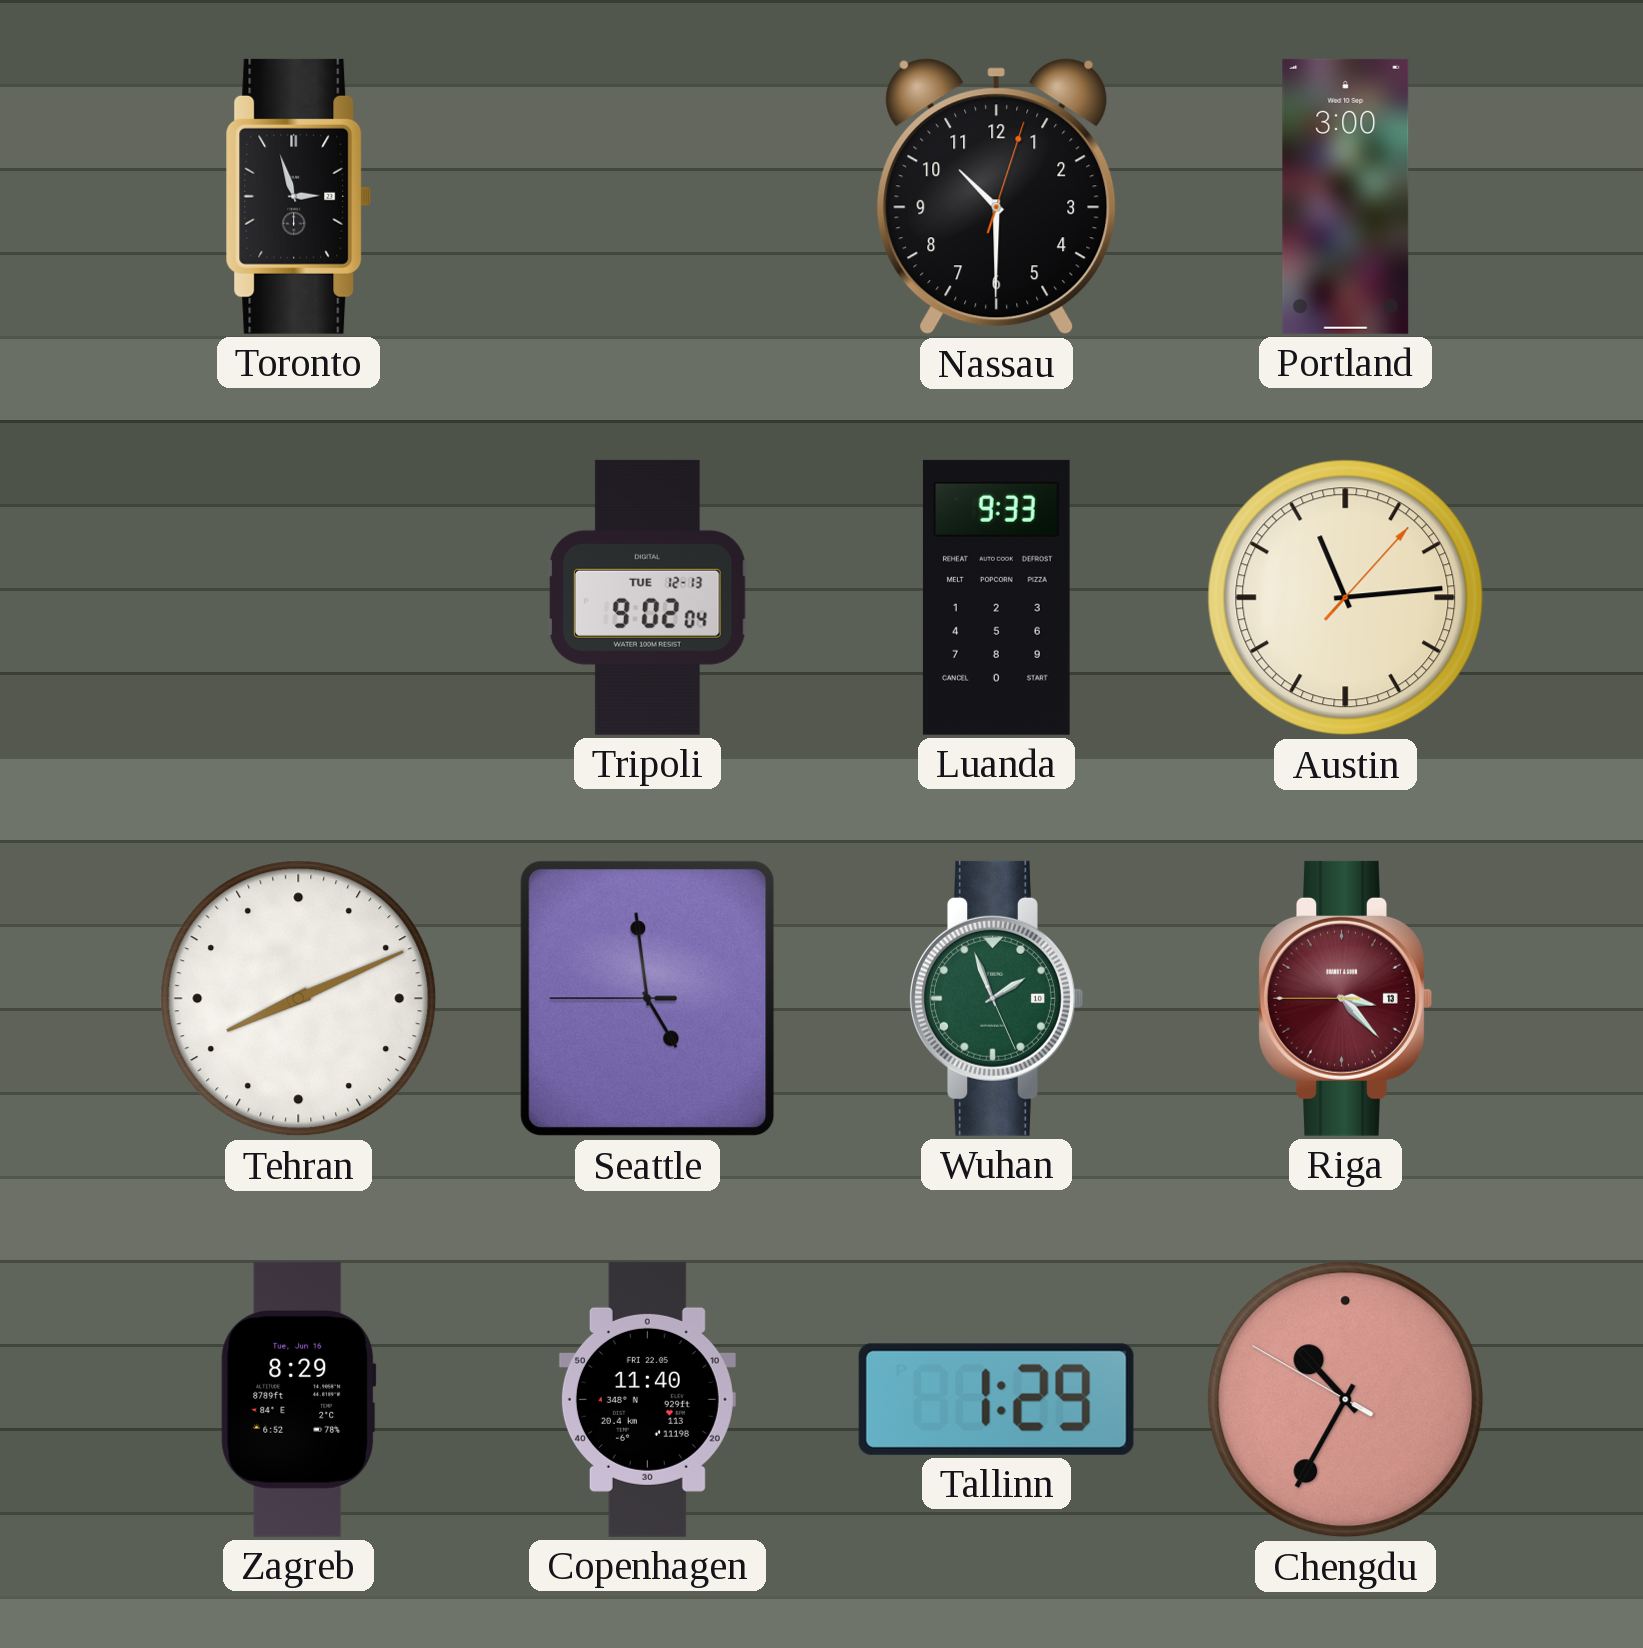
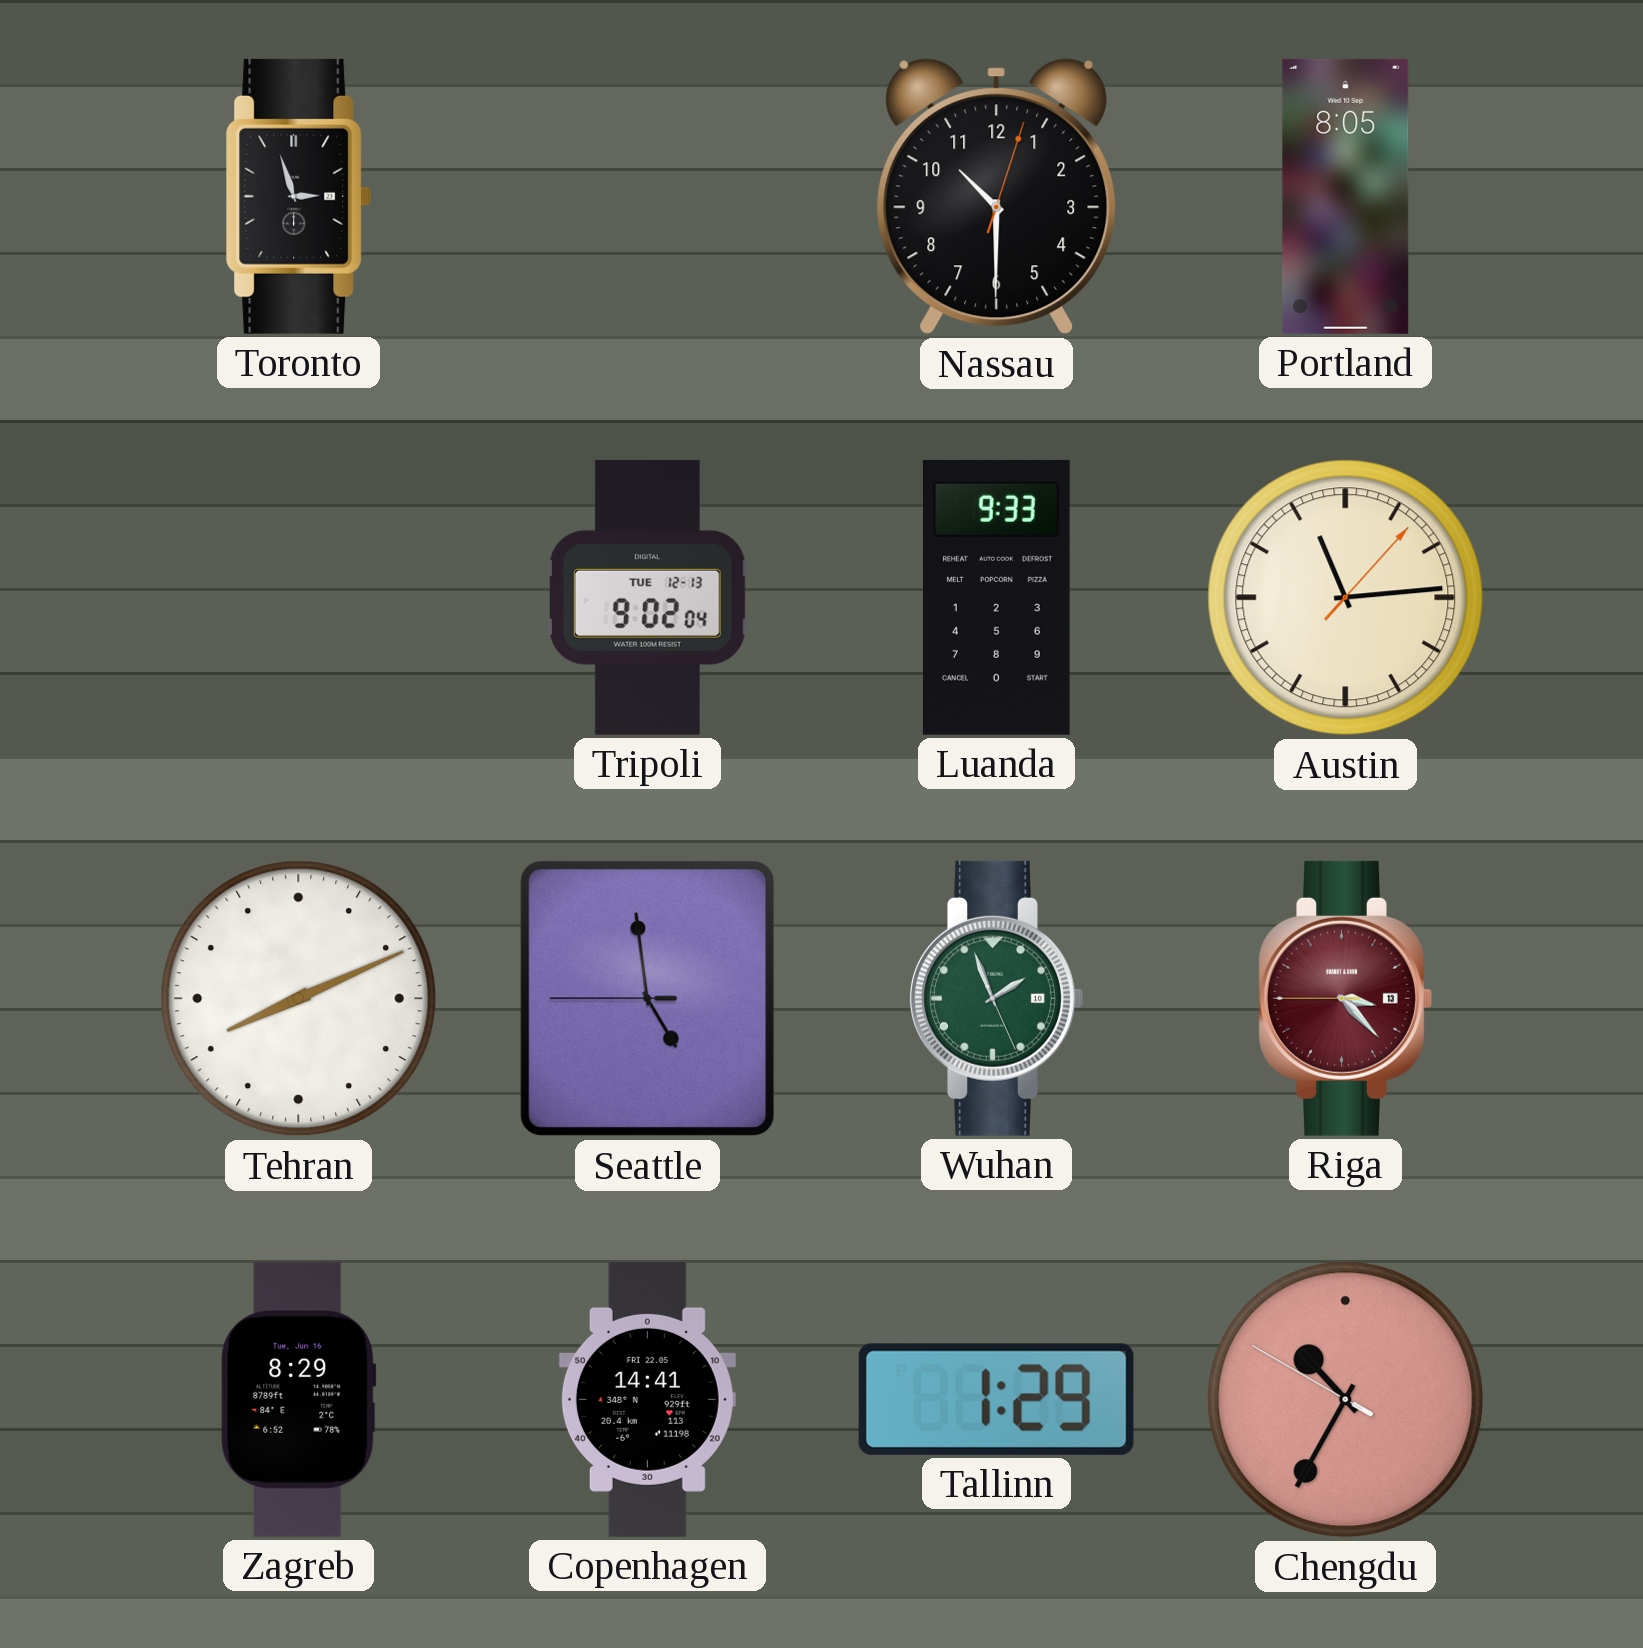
Portland: 3:00 -> 8:05
Copenhagen: 11:40 -> 14:41
